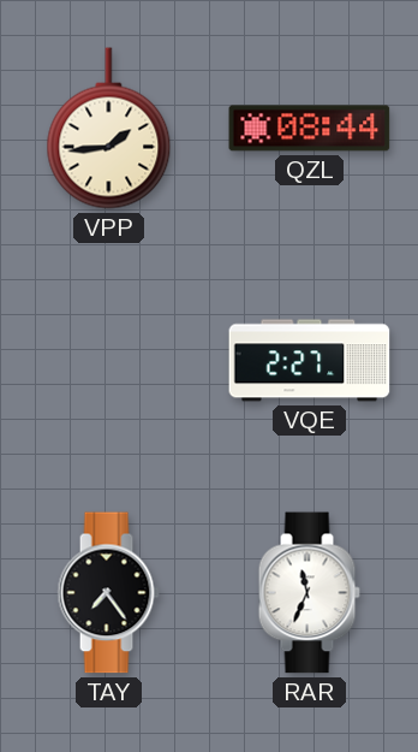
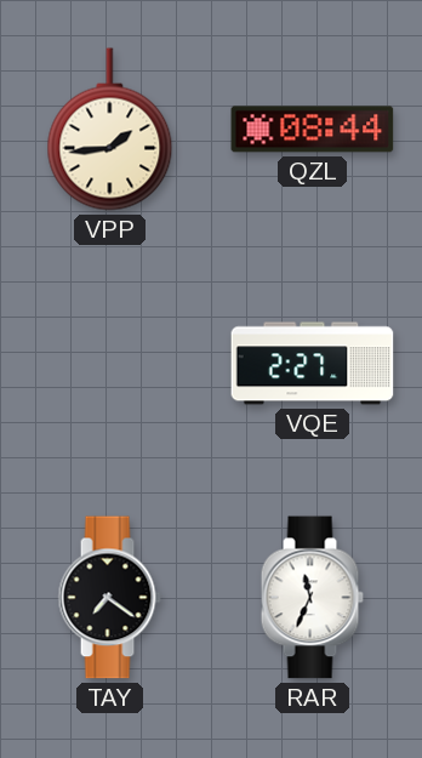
TAY: 7:24 -> 7:21
